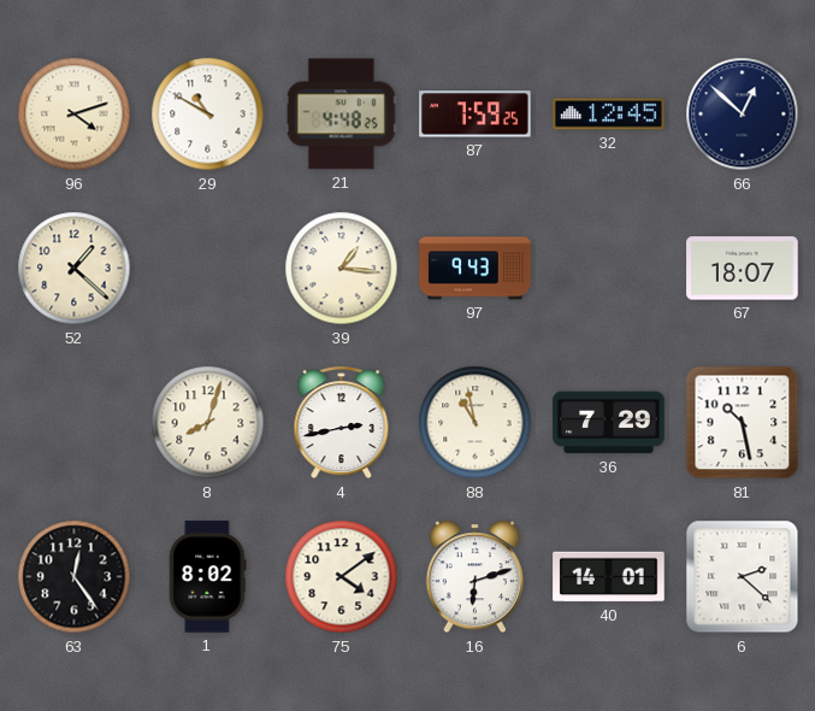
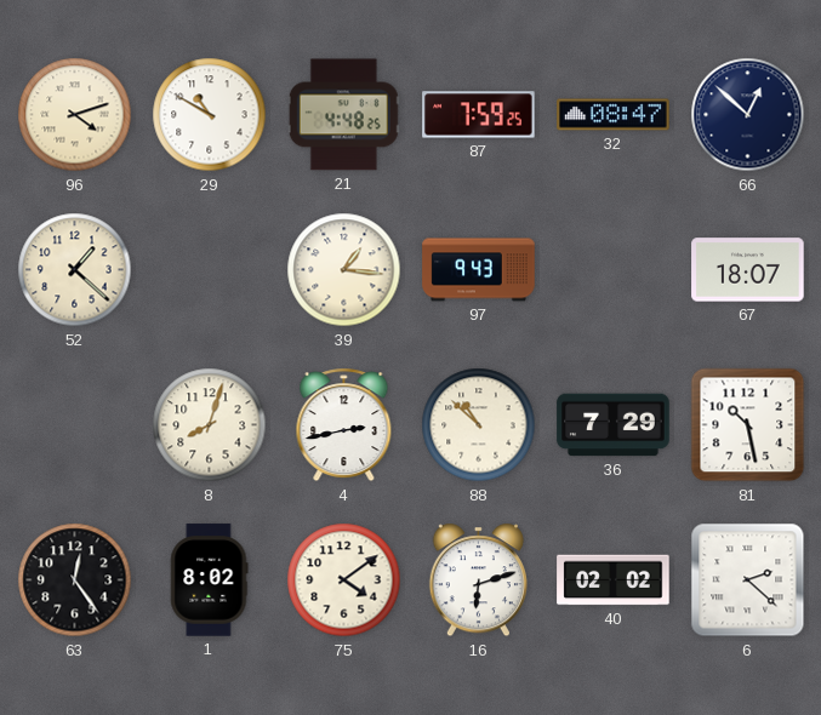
32: 12:45 -> 08:47
88: 10:58 -> 10:52
40: 14:01 -> 02:02
